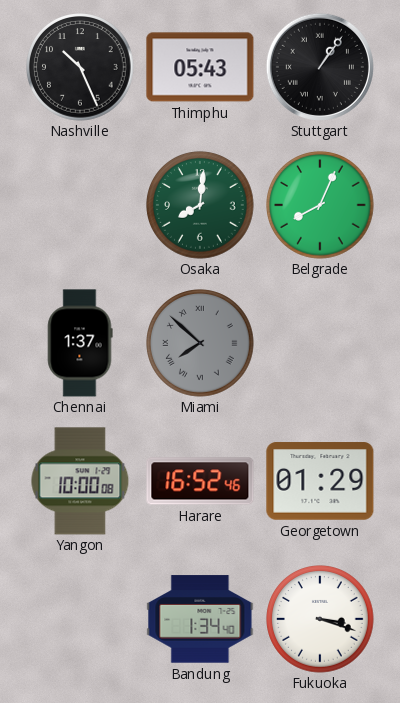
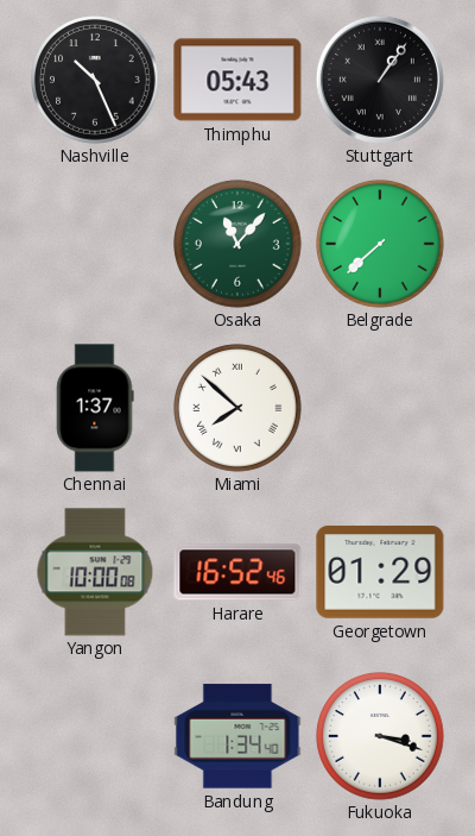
Osaka: 8:01 -> 11:07
Belgrade: 8:04 -> 7:38
Miami dial: grey -> white
